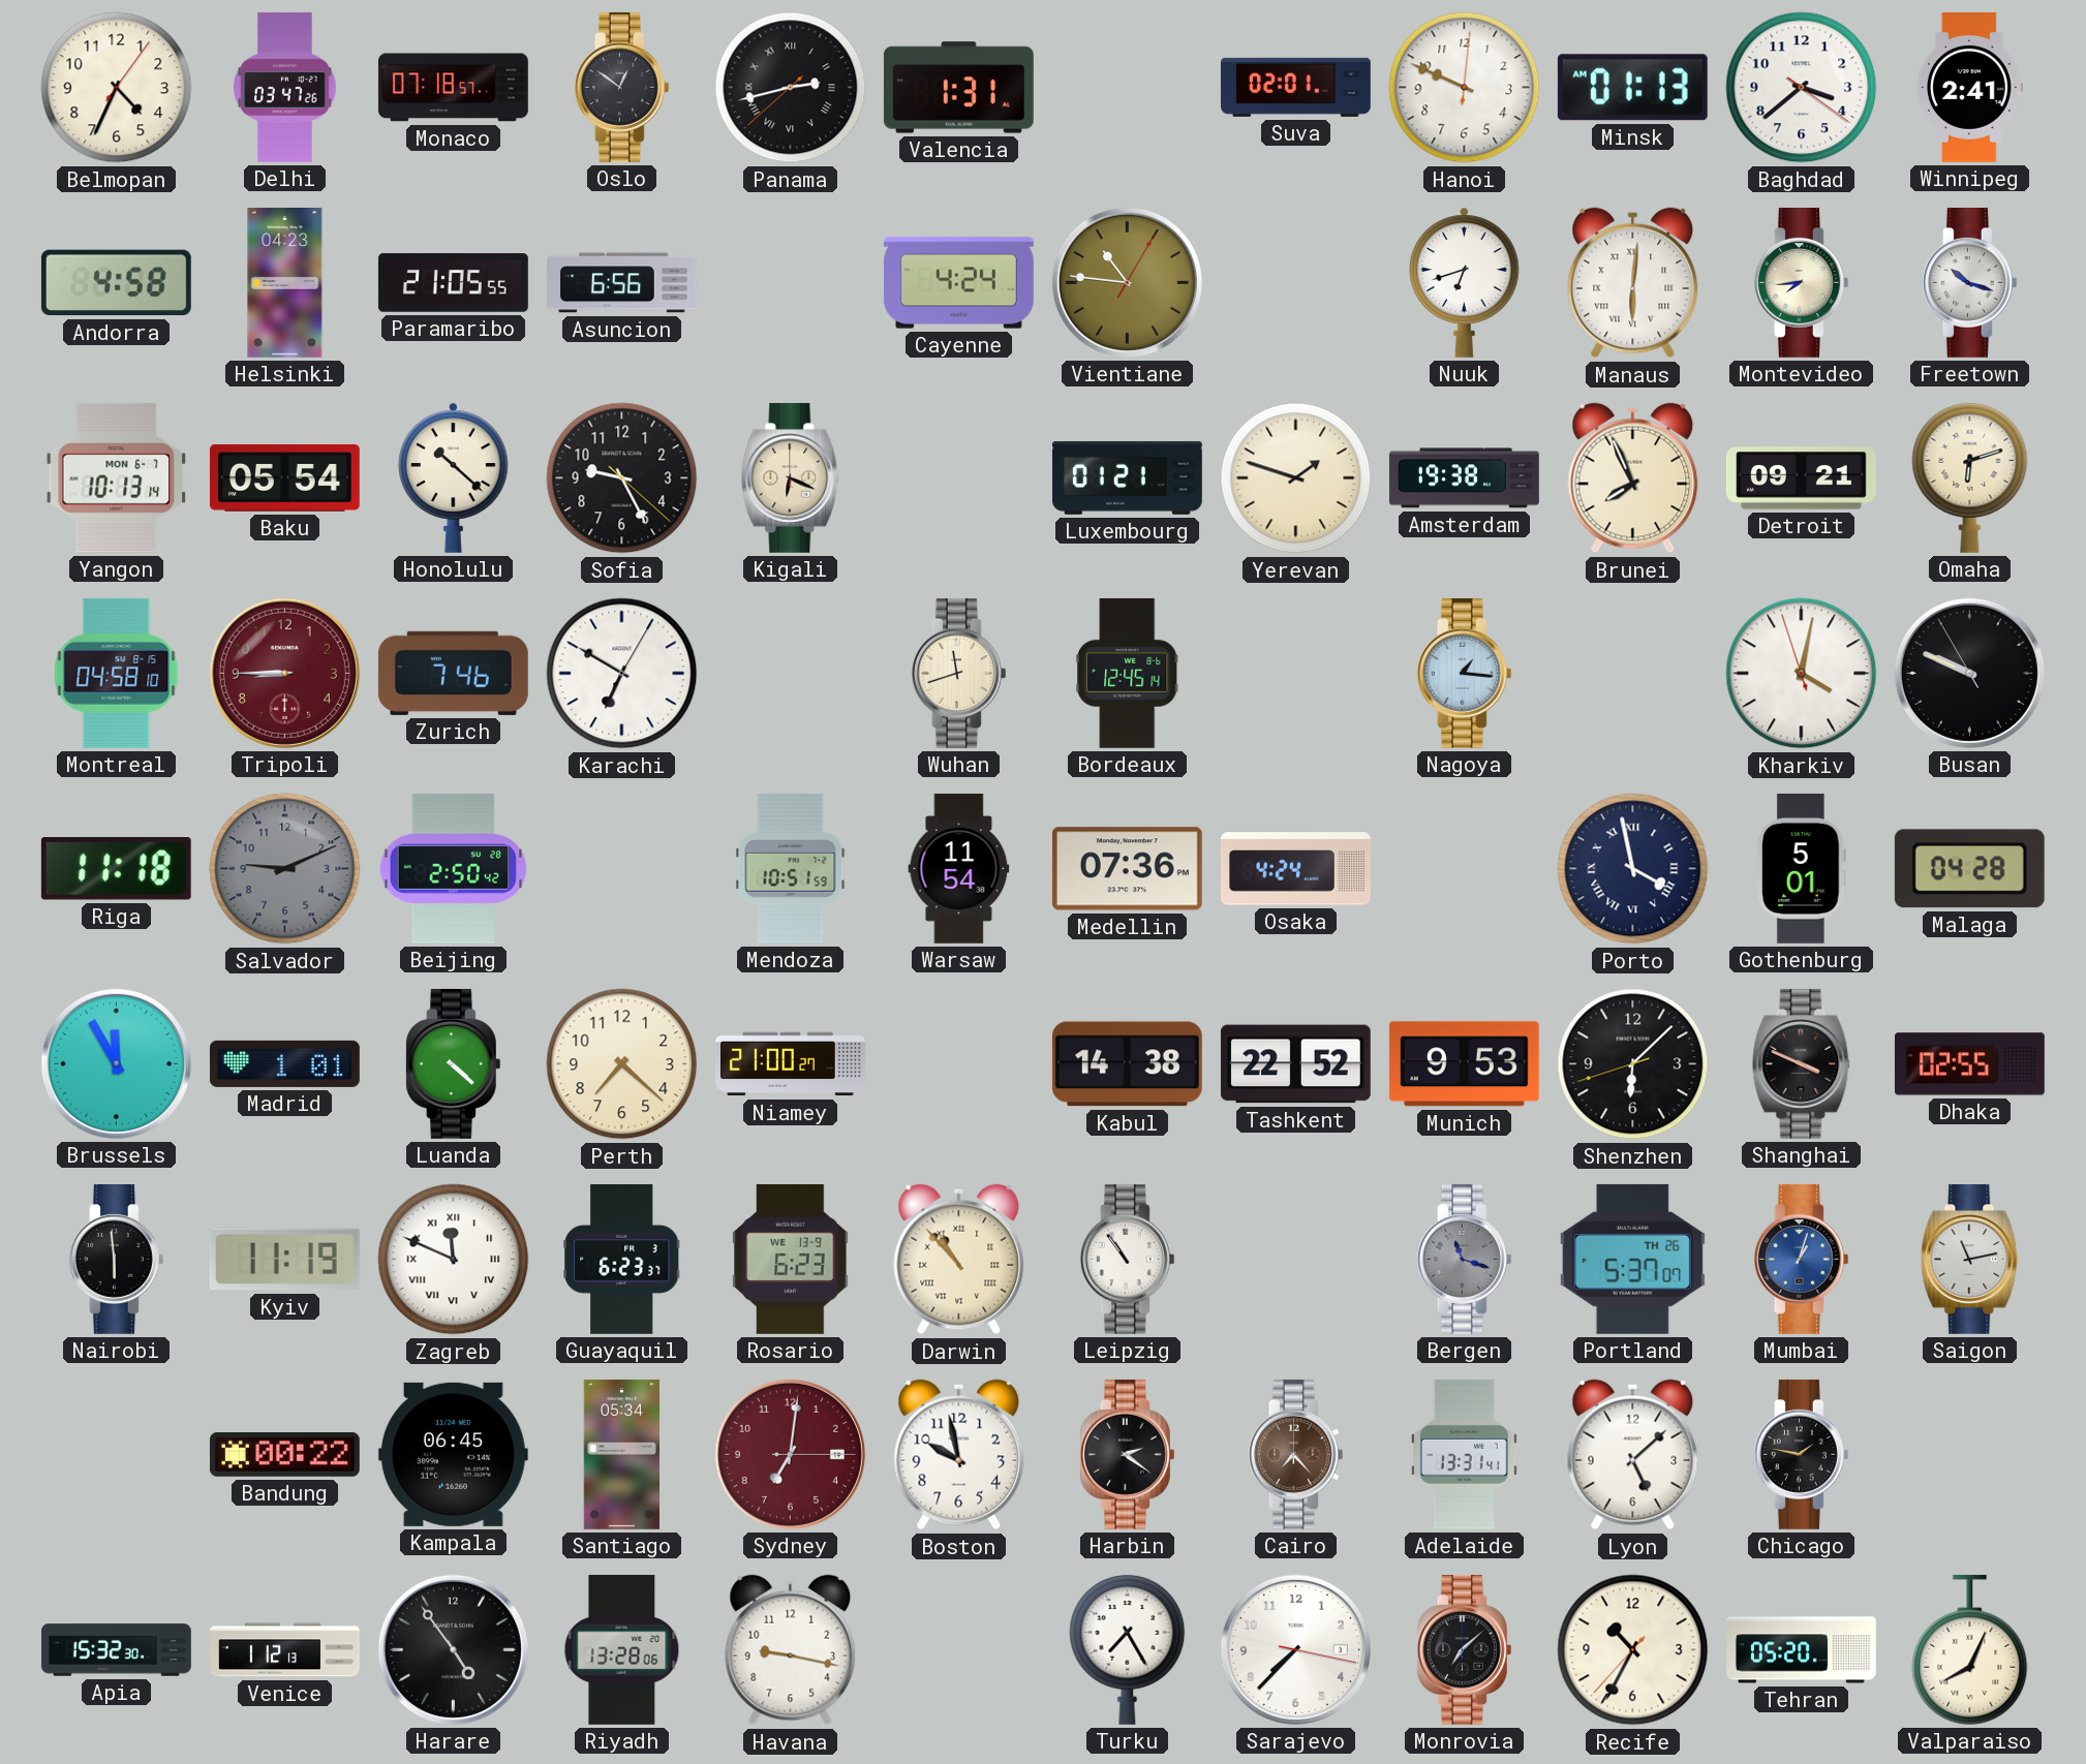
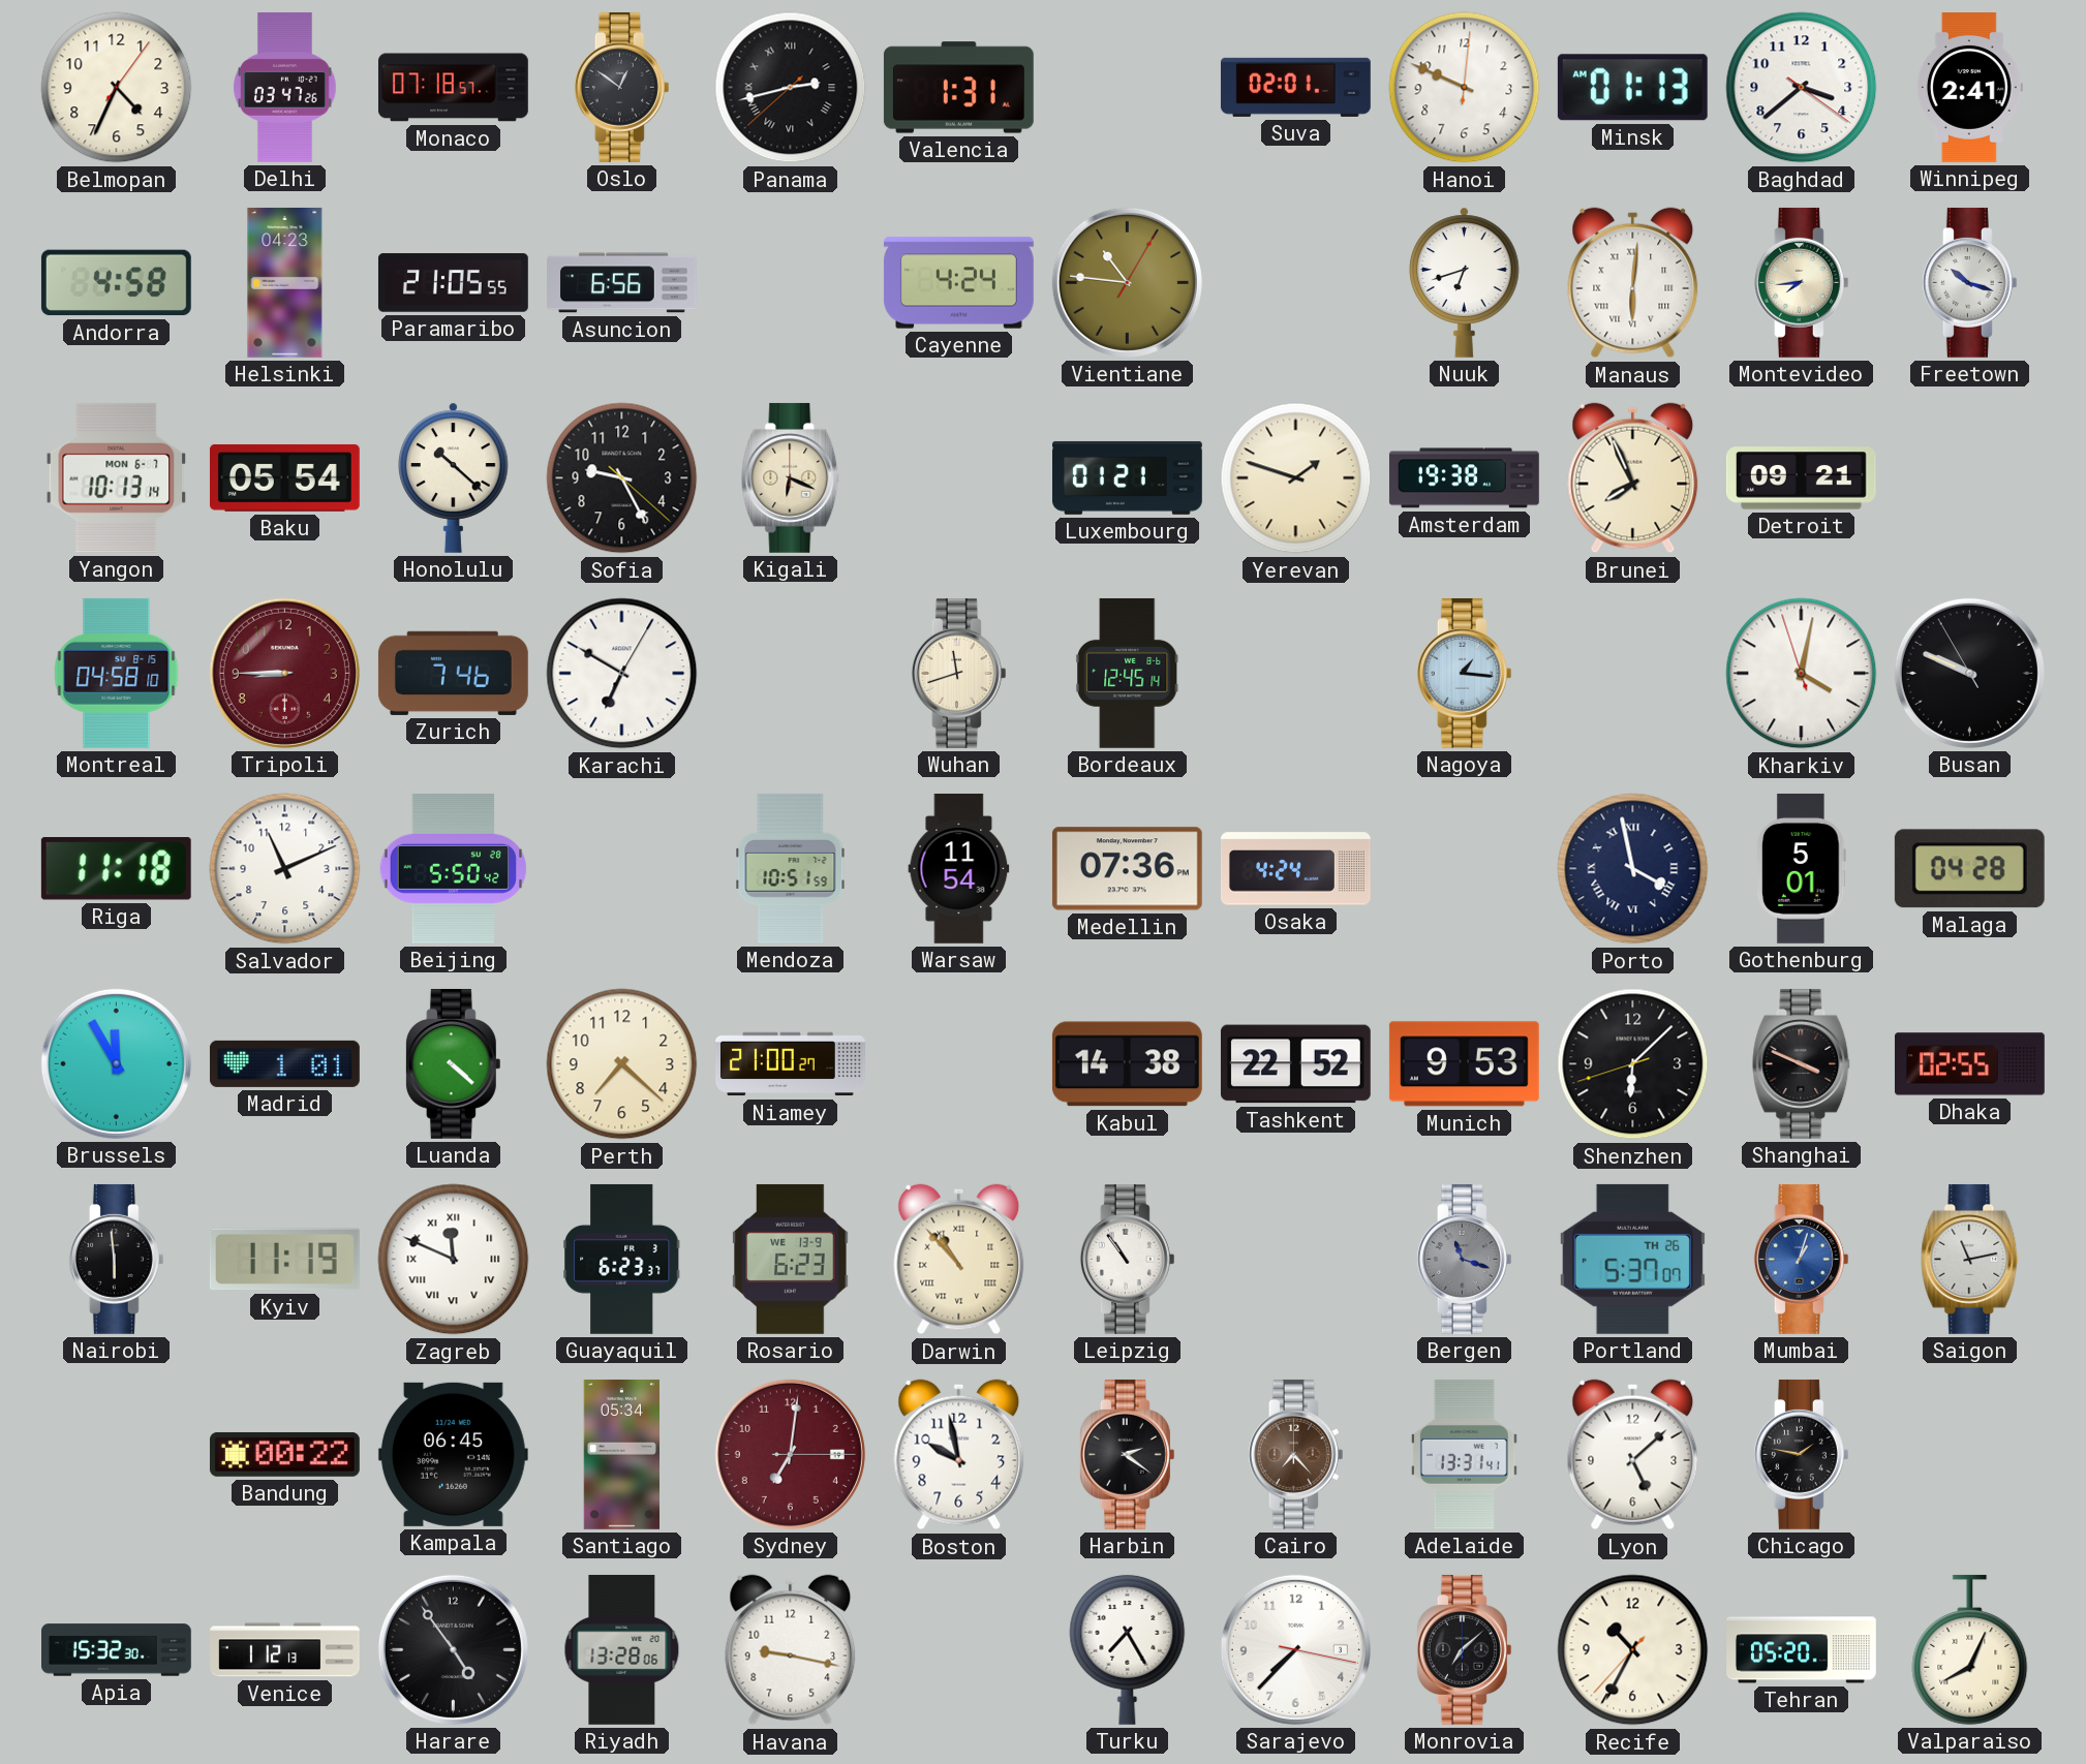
Omaha: 6:12 -> none
Salvador: 9:11 -> 11:11
Salvador dial: grey -> white
Beijing: 2:50 -> 5:50
